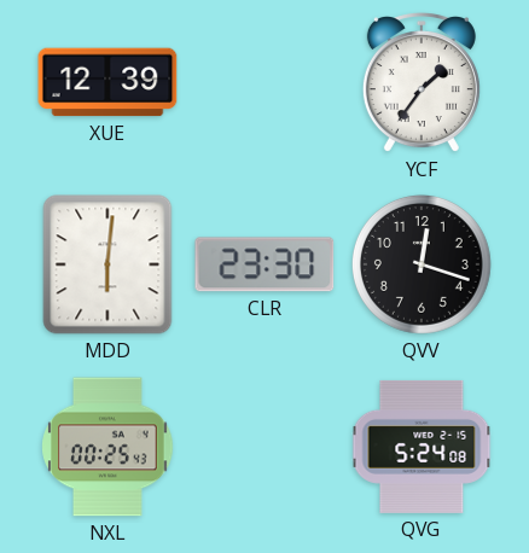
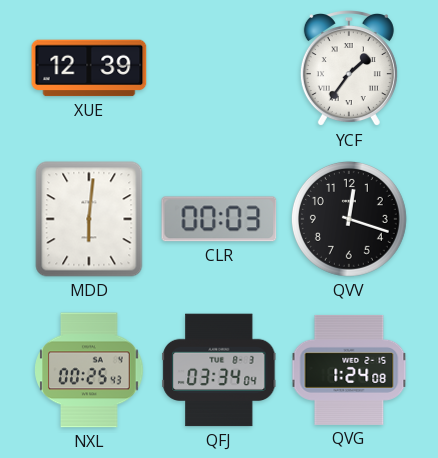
CLR: 23:30 -> 00:03
QFJ: none -> 03:34
QVG: 5:24 -> 1:24
